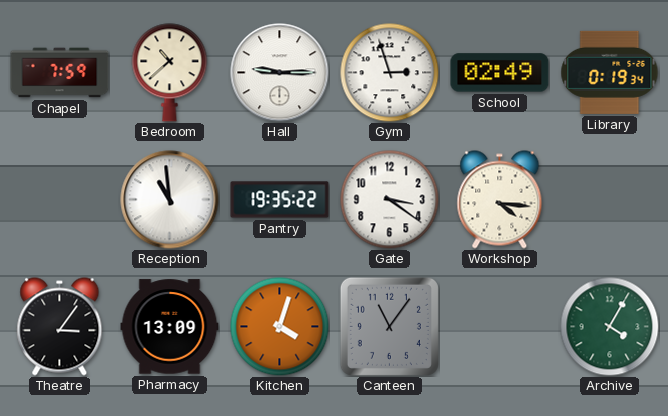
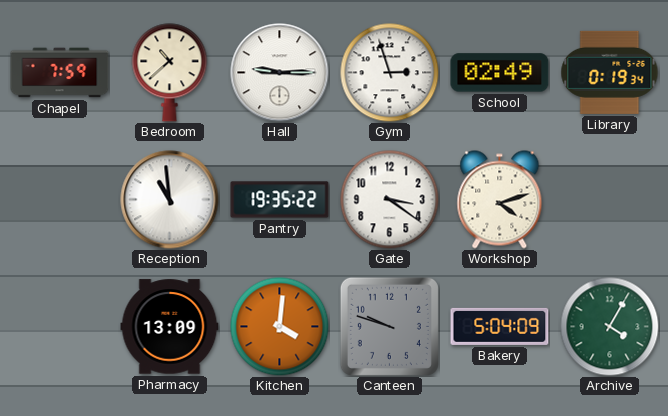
Workshop: 4:16 -> 4:12
Theatre: 3:06 -> none
Kitchen: 4:03 -> 4:01
Canteen: 11:06 -> 9:48
Bakery: none -> 5:04
